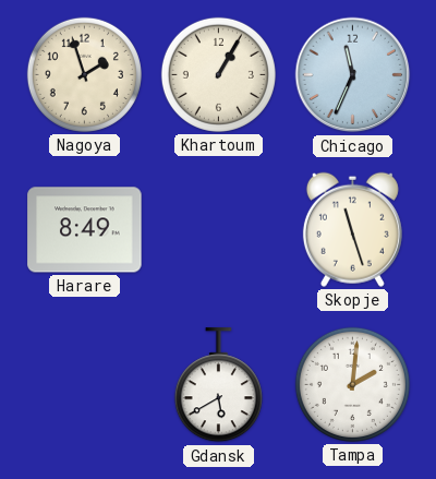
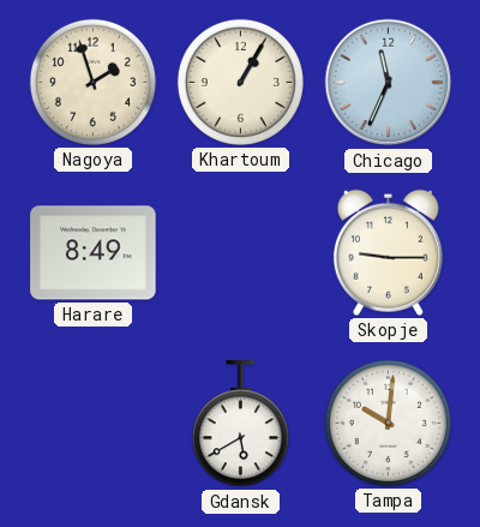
Skopje: 11:27 -> 9:15
Tampa: 2:01 -> 10:01
